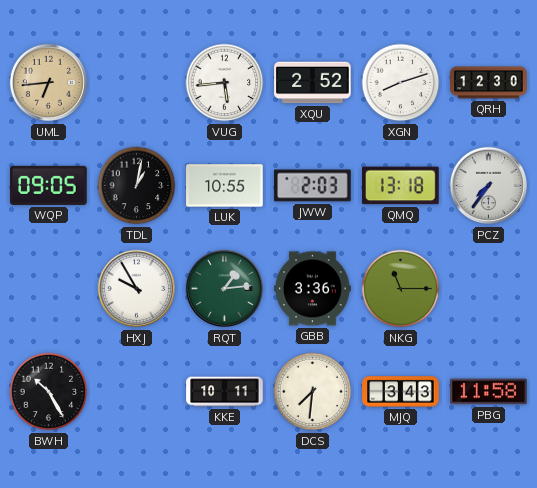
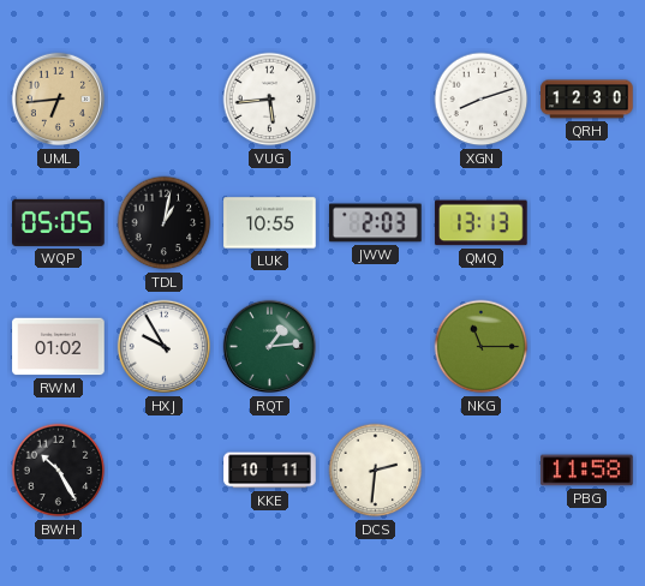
XQU: 2:52 -> none
WQP: 09:05 -> 05:05
QMQ: 13:18 -> 13:13
PCZ: 7:36 -> none
RWM: none -> 01:02
GBB: 3:36 -> none
DCS: 7:31 -> 2:31
MJQ: 3:43 -> none
